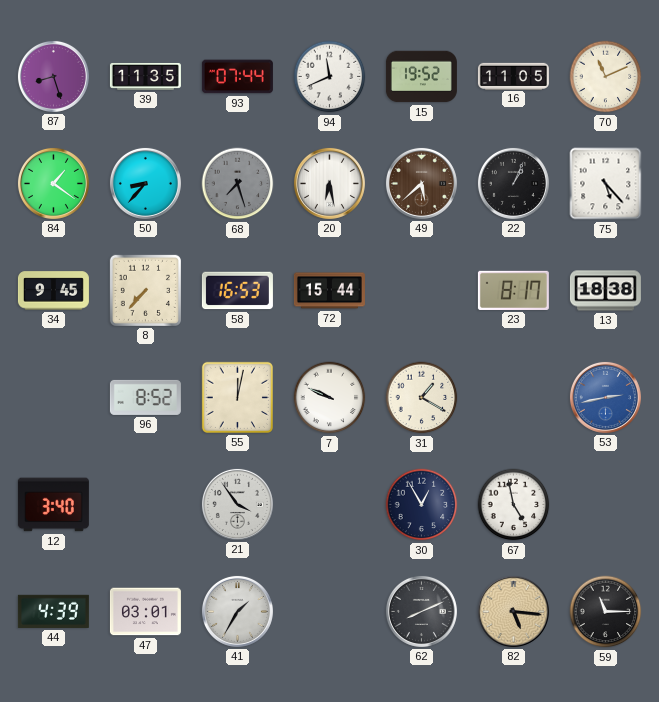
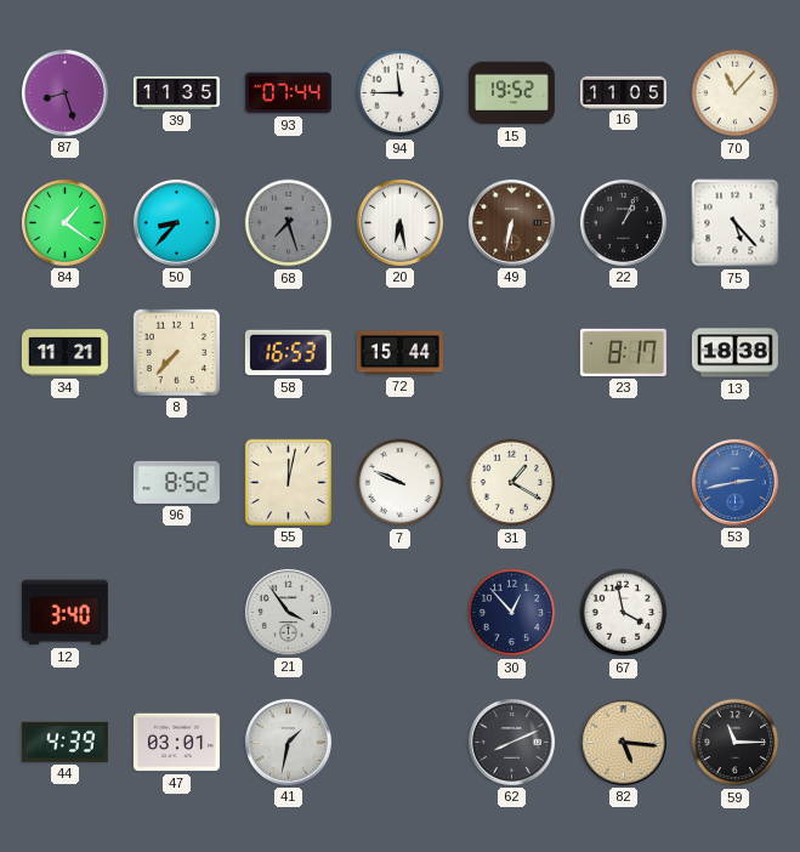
94: 11:41 -> 11:45
70: 11:11 -> 11:07
49: 5:38 -> 6:32
34: 9:45 -> 11:21
30: 12:55 -> 12:53
67: 4:58 -> 3:58
41: 1:35 -> 1:32
